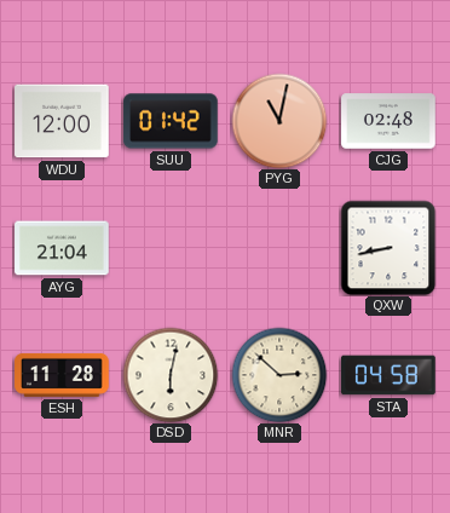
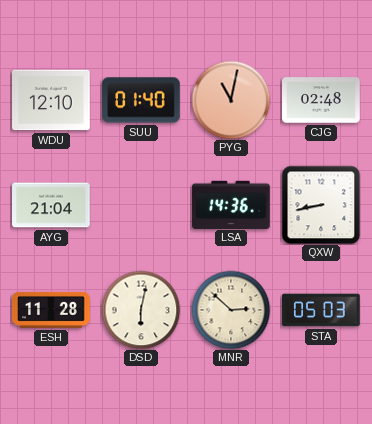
WDU: 12:00 -> 12:10
SUU: 01:42 -> 01:40
LSA: none -> 14:36
STA: 04:58 -> 05:03
